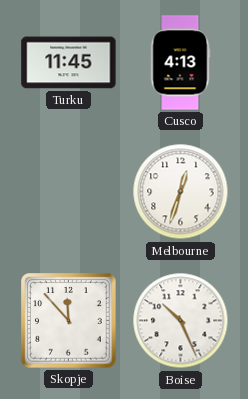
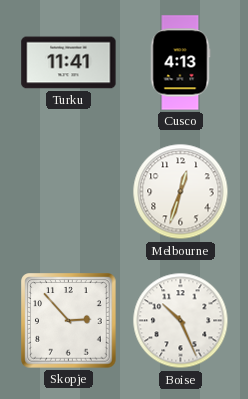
Turku: 11:45 -> 11:41
Skopje: 11:53 -> 2:53
